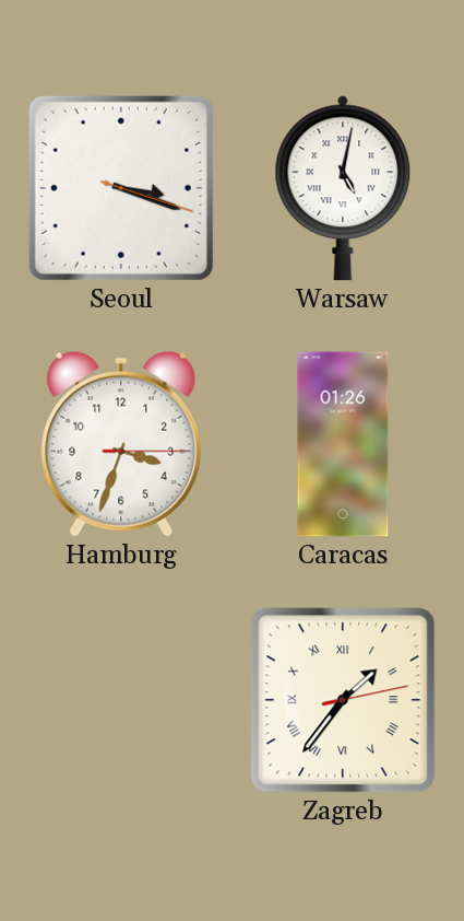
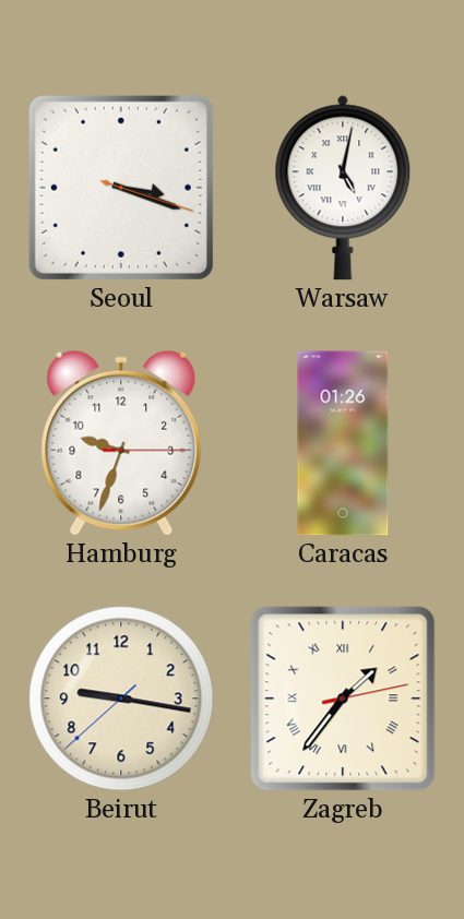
Hamburg: 3:33 -> 9:33
Beirut: none -> 9:16
